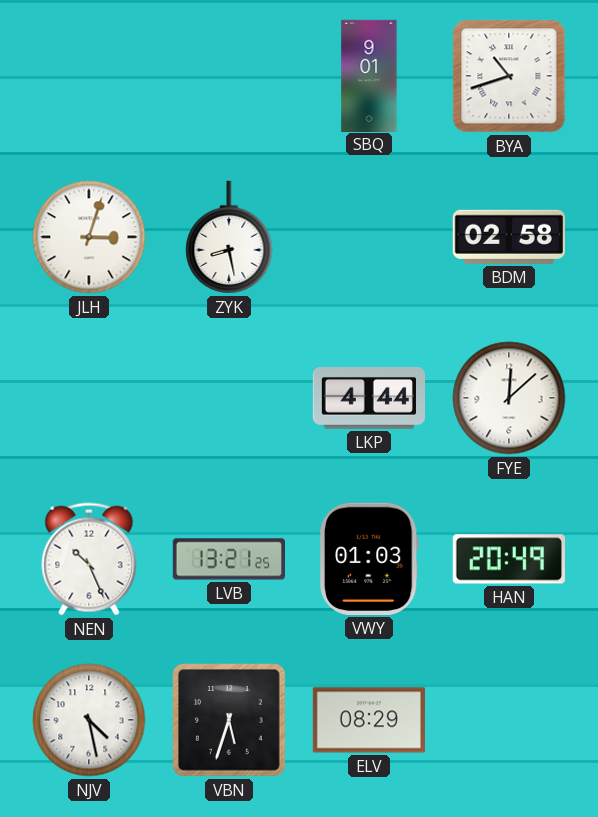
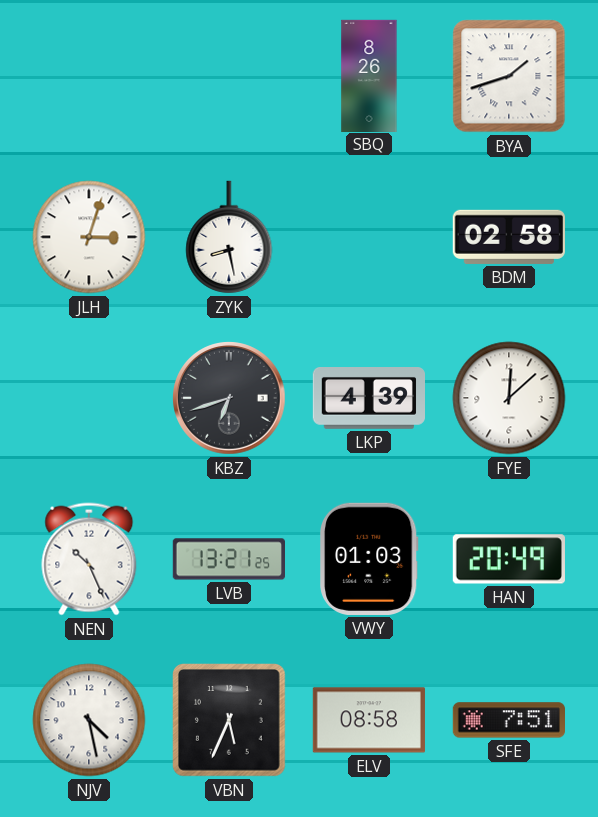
SBQ: 9:01 -> 8:26
BYA: 10:42 -> 1:42
KBZ: none -> 6:42
LKP: 4:44 -> 4:39
VBN: 5:33 -> 5:34
ELV: 08:29 -> 08:58
SFE: none -> 7:51
